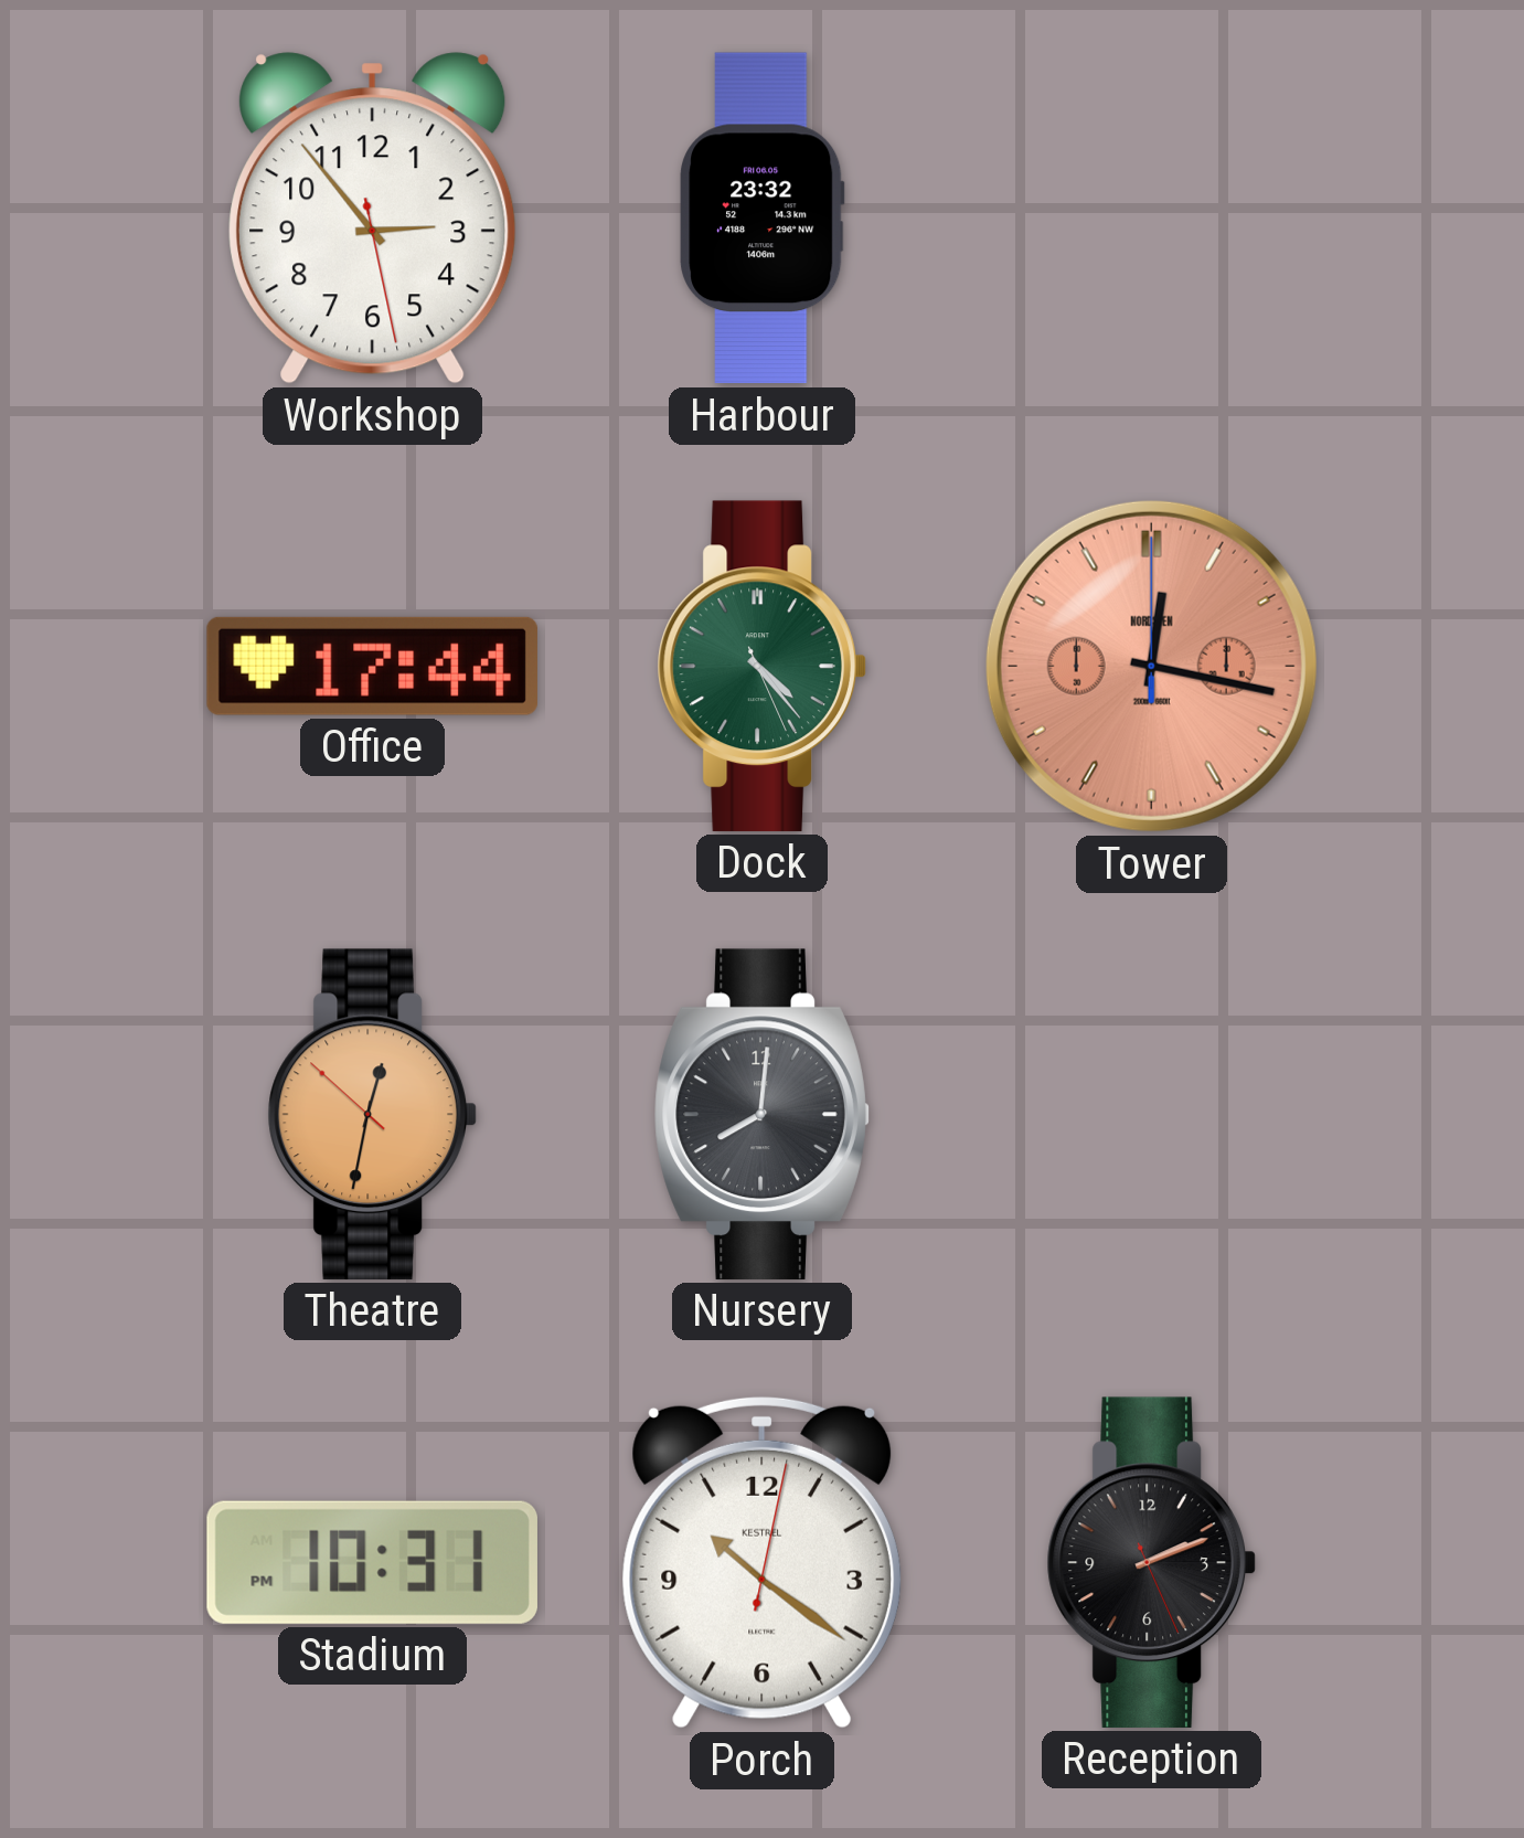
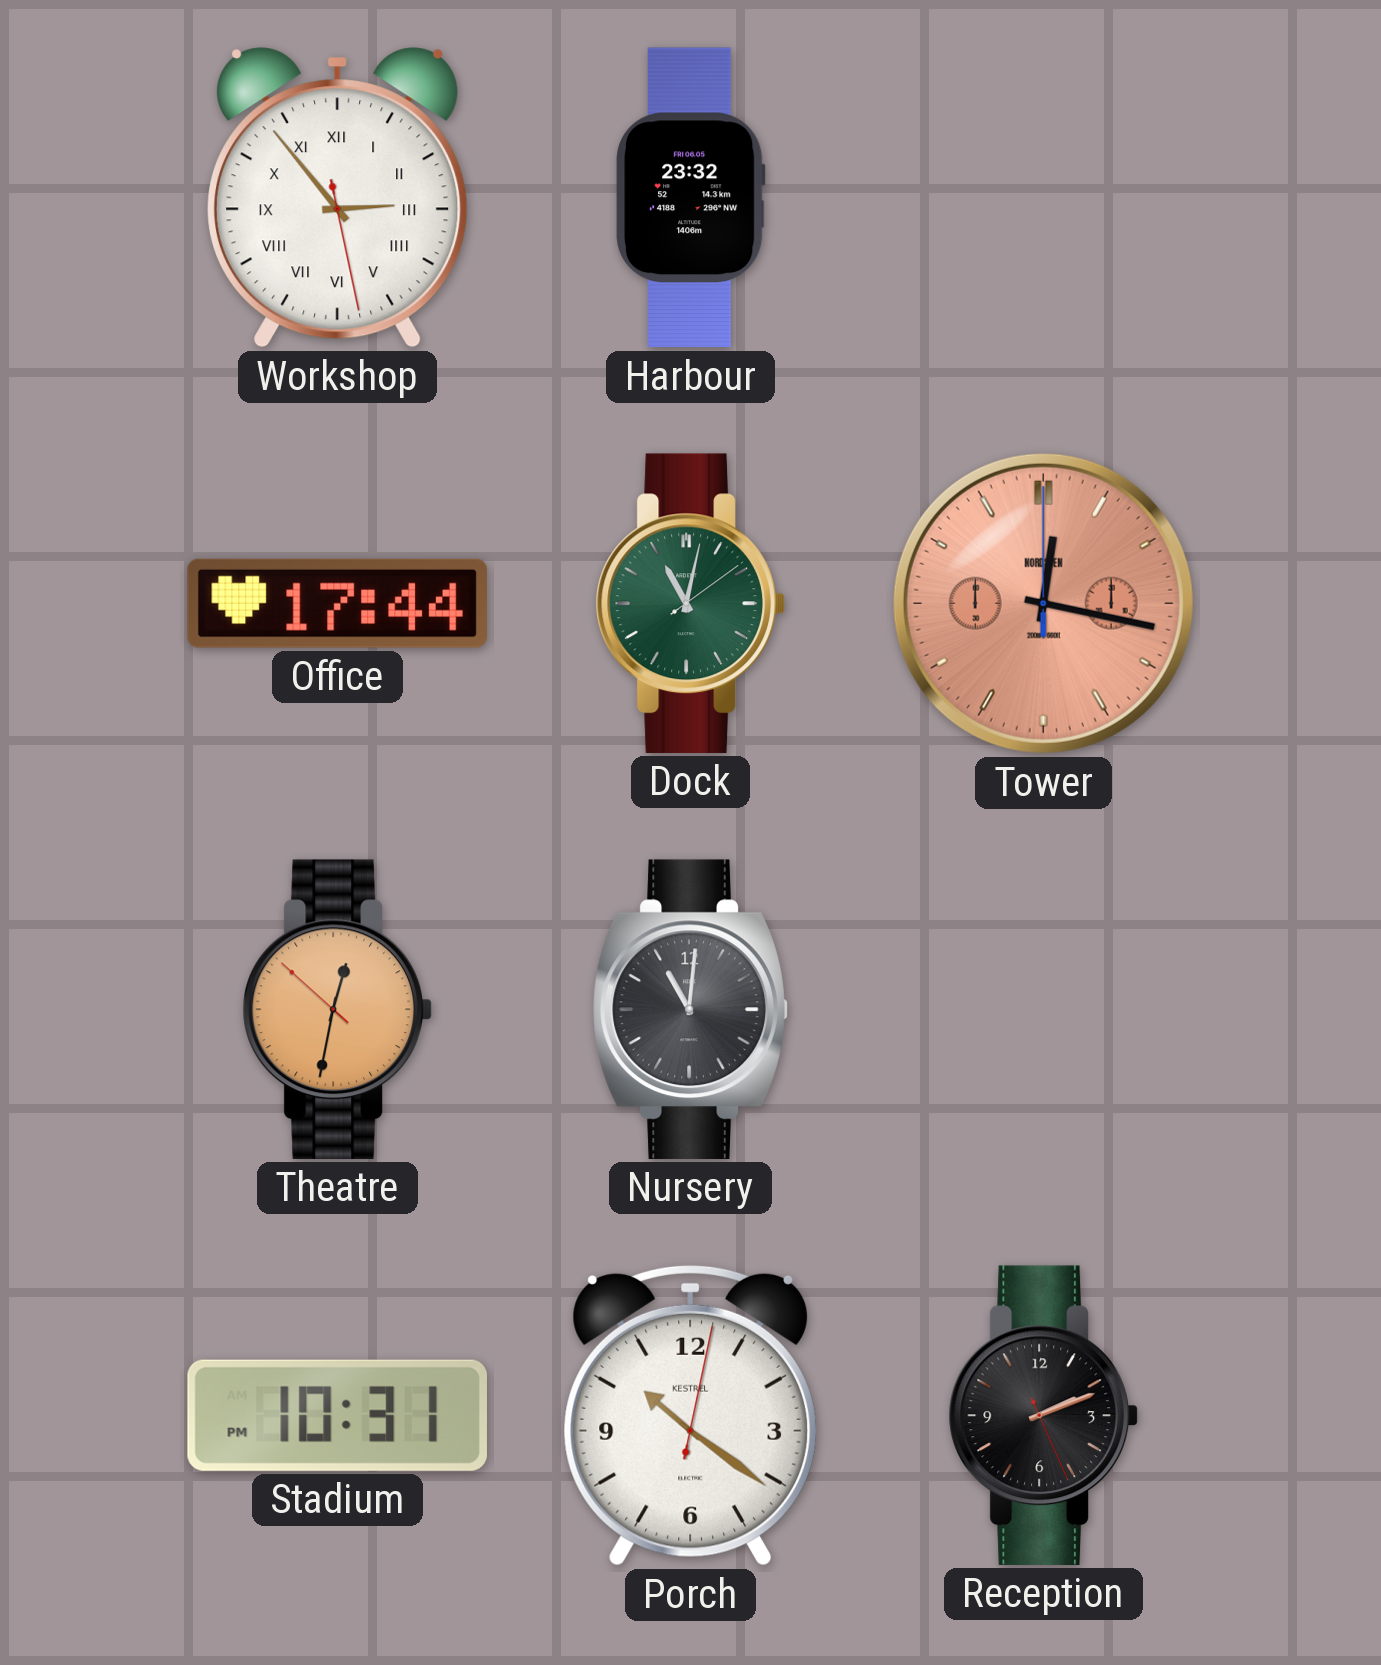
Workshop numerals: Arabic -> Roman
Dock: 4:23 -> 11:02
Nursery: 8:01 -> 11:01
